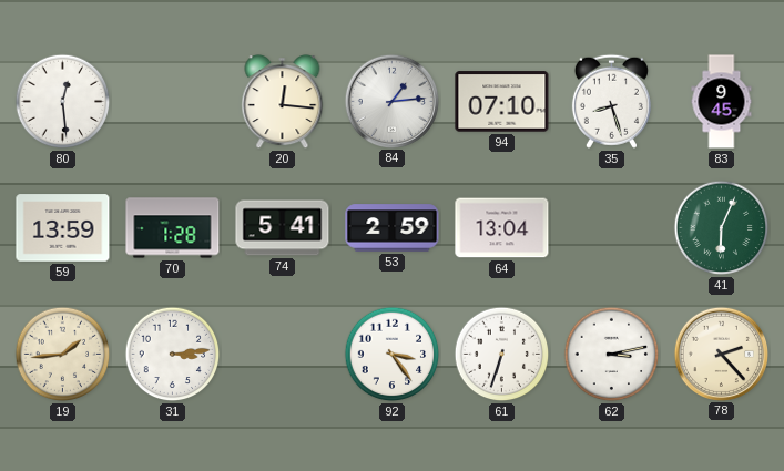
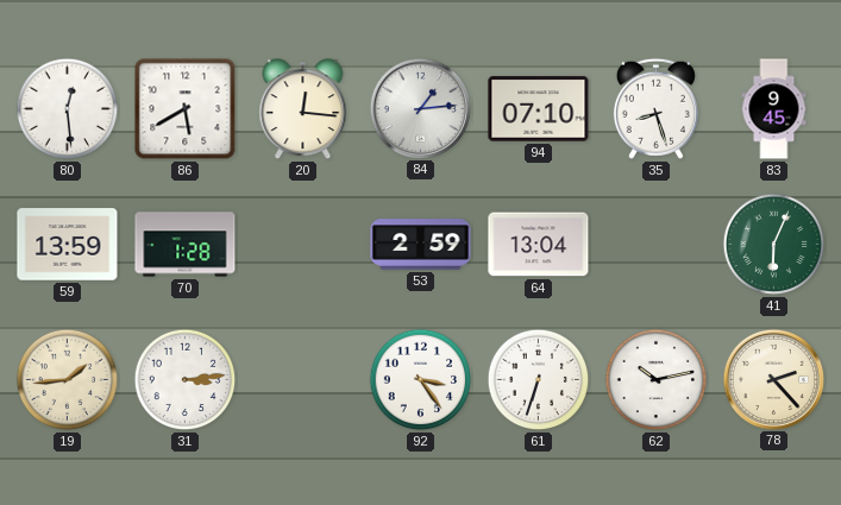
86: none -> 5:40
74: 5:41 -> none
62: 3:13 -> 10:13
